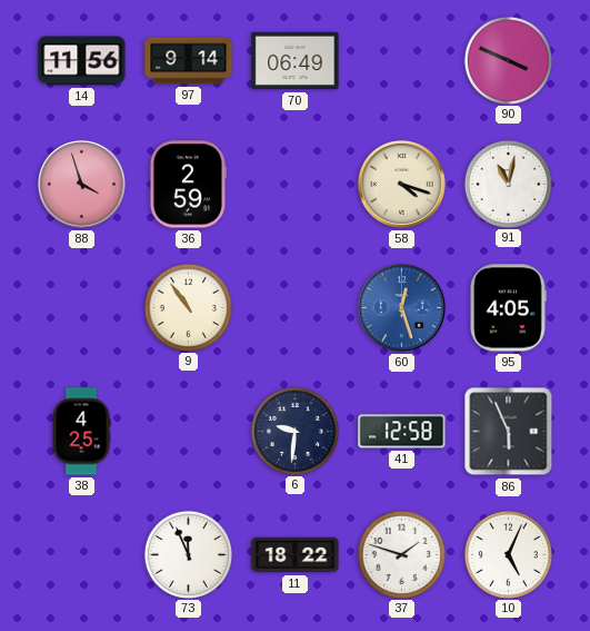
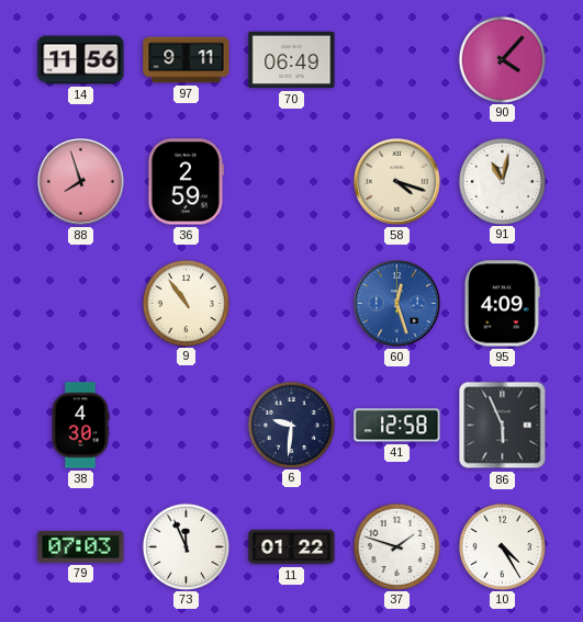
97: 9:14 -> 9:11
90: 3:49 -> 4:07
88: 3:57 -> 7:57
95: 4:05 -> 4:09
38: 4:25 -> 4:30
79: none -> 07:03
11: 18:22 -> 01:22
10: 5:04 -> 4:25
